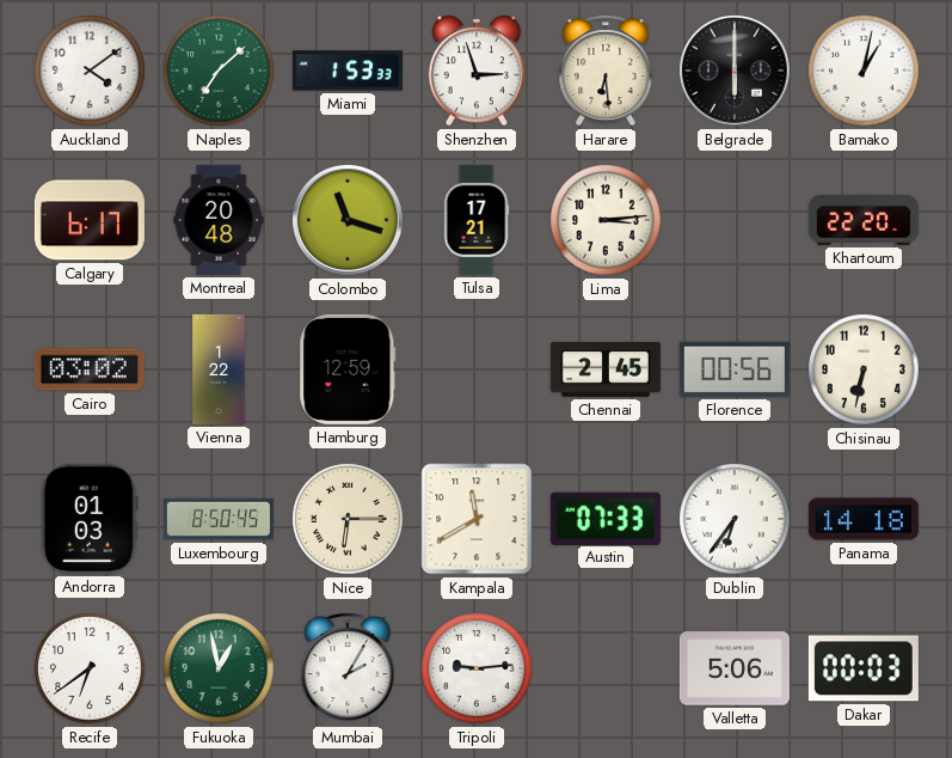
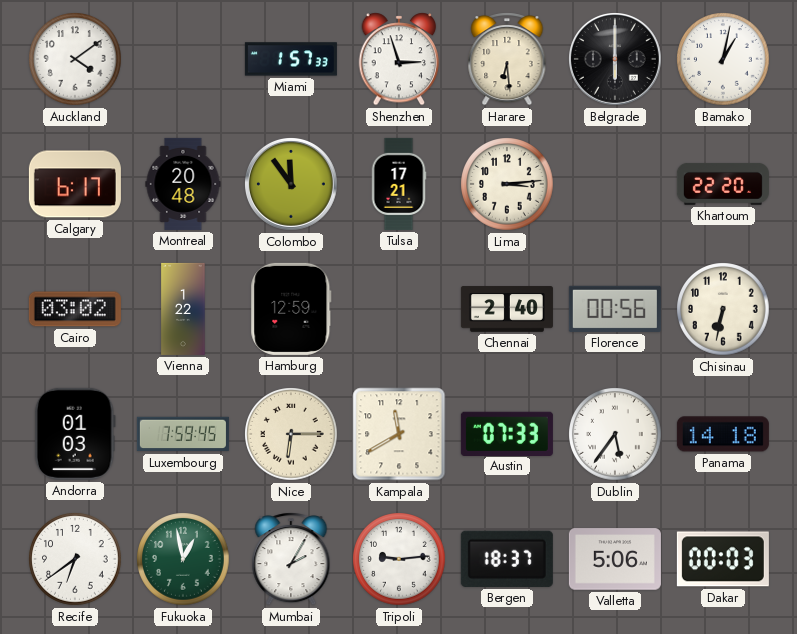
Naples: 7:08 -> none
Miami: 1:53 -> 1:57
Colombo: 11:18 -> 11:54
Chennai: 2:45 -> 2:40
Luxembourg: 8:50 -> 7:59
Dublin: 6:36 -> 5:36
Bergen: none -> 18:37
